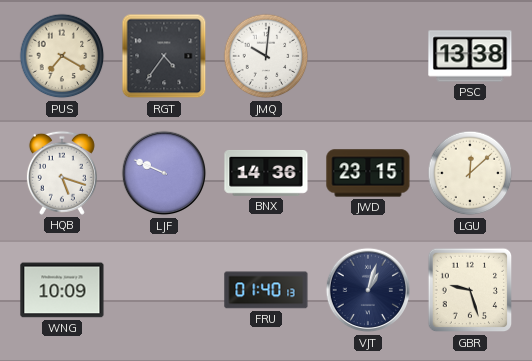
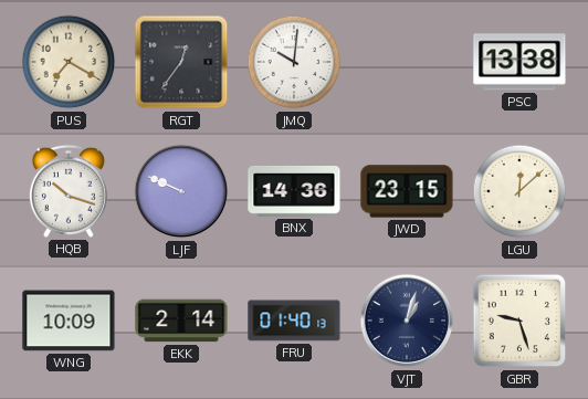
RGT: 4:36 -> 12:36
HQB: 5:18 -> 10:18
EKK: none -> 2:14
